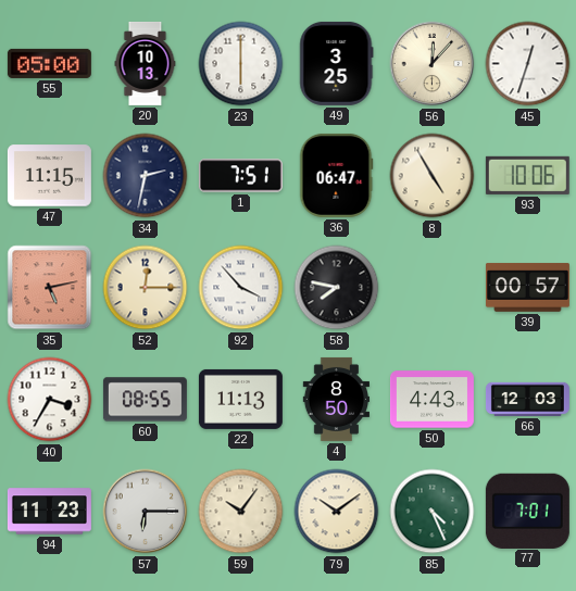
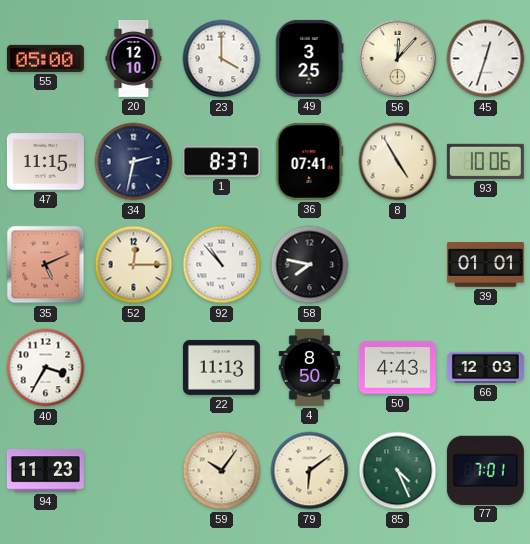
20: 10:13 -> 12:10
23: 6:00 -> 4:00
1: 7:51 -> 8:37
36: 06:47 -> 07:41
35: 5:13 -> 5:11
92: 3:53 -> 10:53
39: 00:57 -> 01:01
60: 08:55 -> none
57: 6:15 -> none
79: 10:09 -> 6:09
